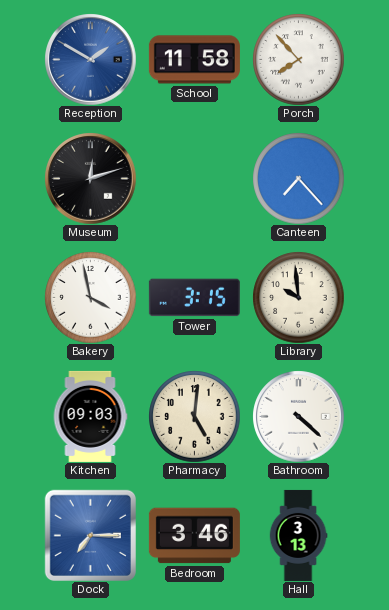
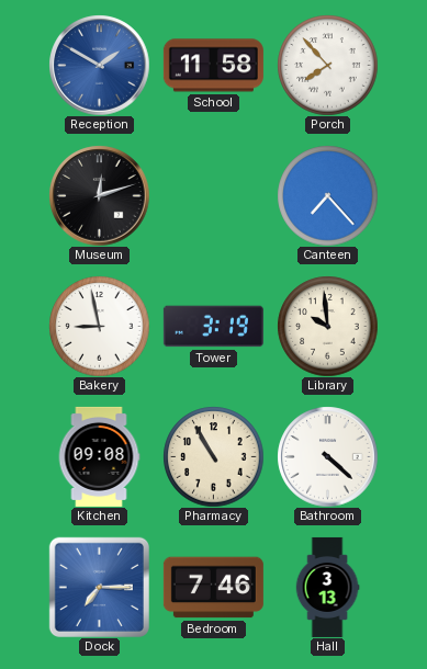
Bakery: 3:58 -> 8:58
Tower: 3:15 -> 3:19
Kitchen: 09:03 -> 09:08
Pharmacy: 5:01 -> 10:55
Bedroom: 3:46 -> 7:46
